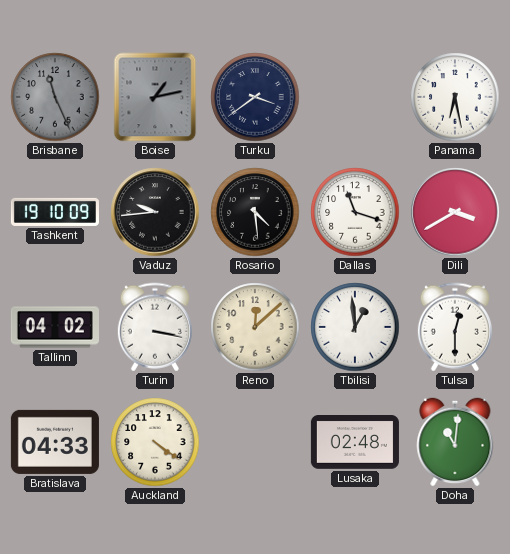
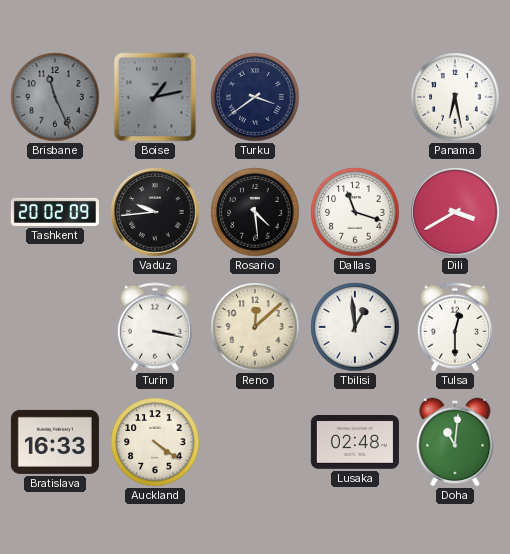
Tashkent: 19:10 -> 20:02
Tallinn: 04:02 -> none
Bratislava: 04:33 -> 16:33
